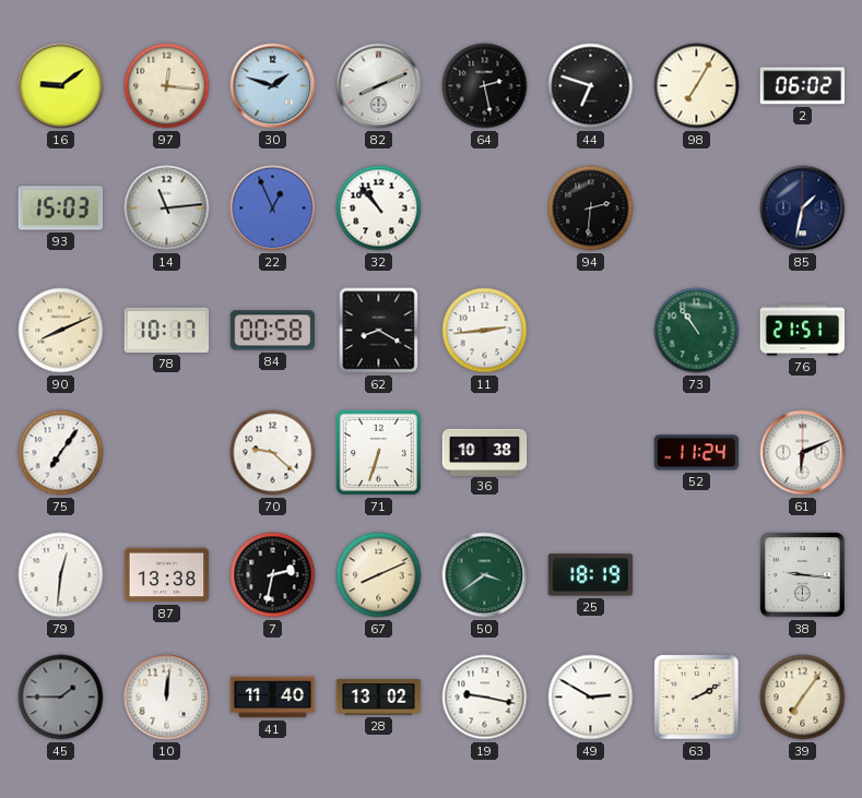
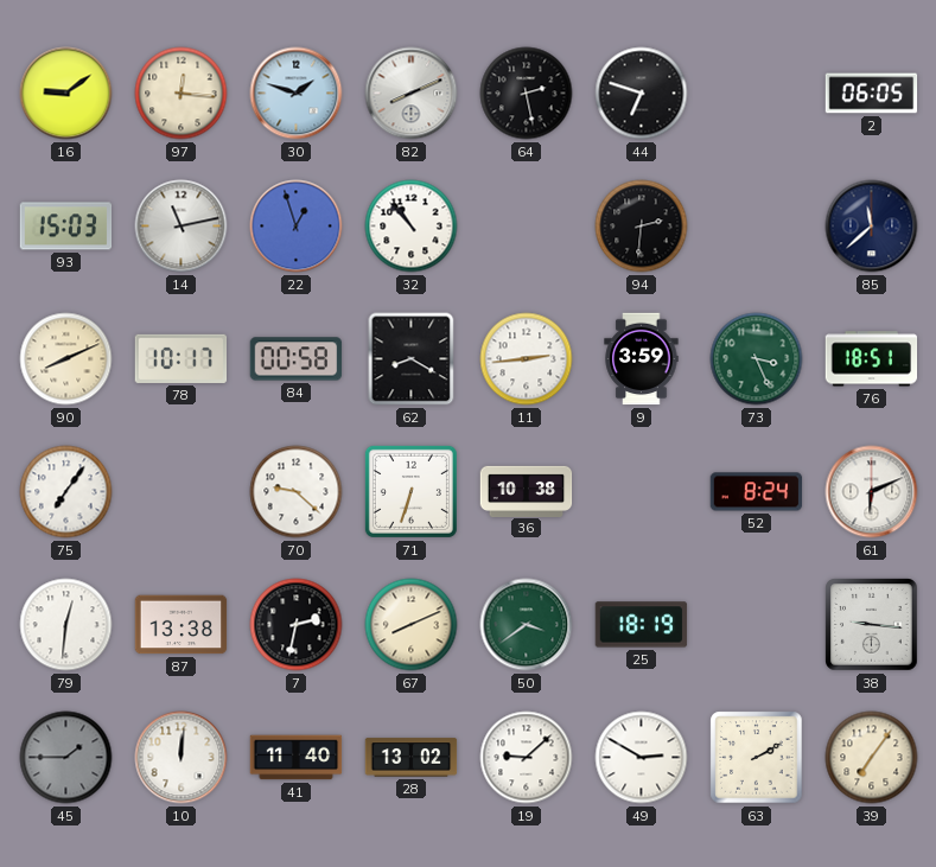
98: 7:05 -> none
2: 06:02 -> 06:05
14: 11:14 -> 11:13
22: 12:56 -> 12:57
85: 1:32 -> 11:38
9: none -> 3:59
73: 10:54 -> 3:26
76: 21:51 -> 18:51
52: 11:24 -> 8:24
19: 9:17 -> 9:08
